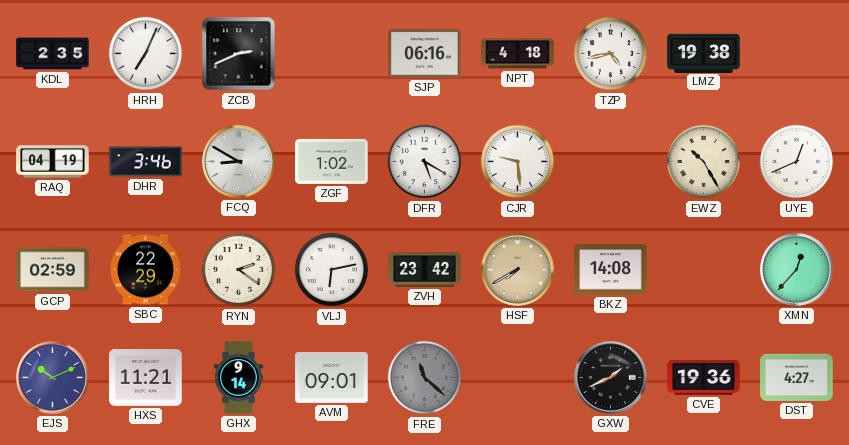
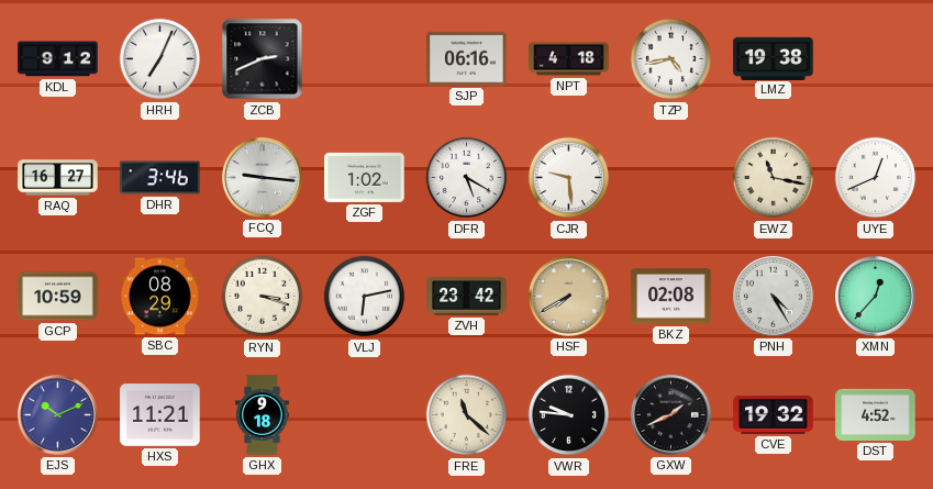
KDL: 2:35 -> 9:12
RAQ: 04:19 -> 16:27
FCQ: 8:50 -> 9:16
EWZ: 10:25 -> 11:17
GCP: 02:59 -> 10:59
SBC: 22:29 -> 08:29
RYN: 2:21 -> 3:18
BKZ: 14:08 -> 02:08
PNH: none -> 4:25
GHX: 9:14 -> 9:18
AVM: 09:01 -> none
FRE dial: grey -> cream
VWR: none -> 9:46
CVE: 19:36 -> 19:32
DST: 4:27 -> 4:52
